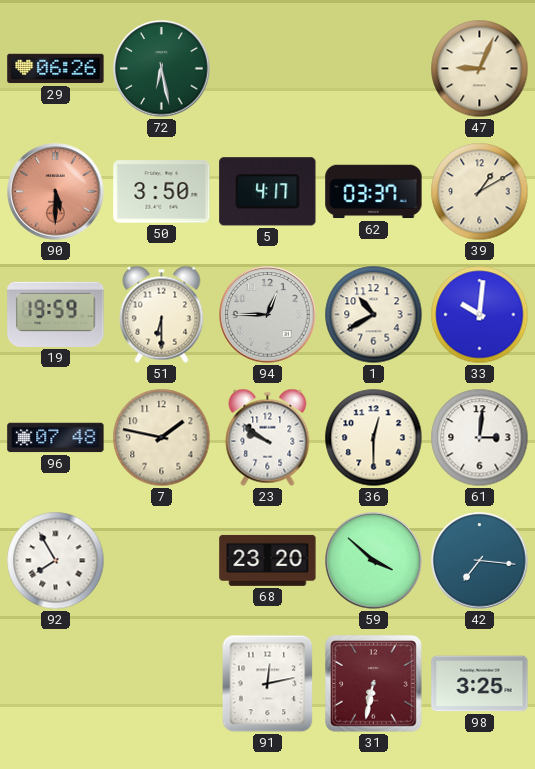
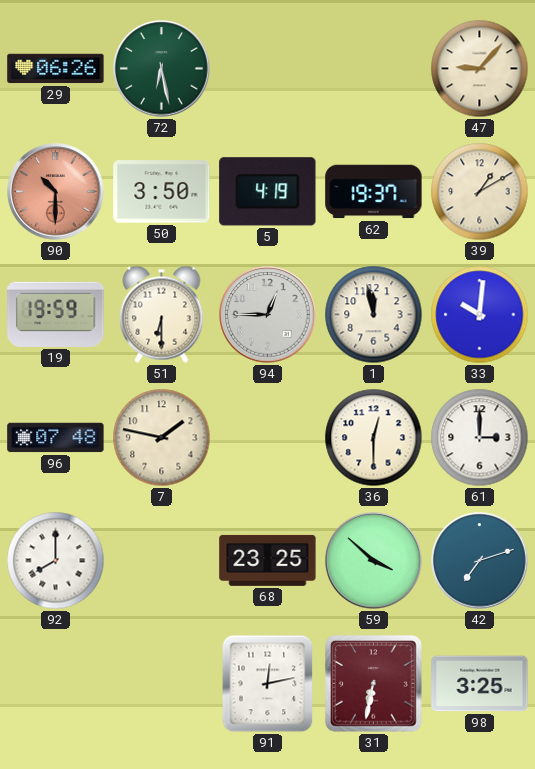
47: 9:04 -> 9:07
90: 5:30 -> 10:30
5: 4:17 -> 4:19
62: 03:37 -> 19:37
1: 10:40 -> 11:58
23: 9:51 -> none
61: 3:01 -> 3:00
92: 7:55 -> 8:00
68: 23:20 -> 23:25
42: 7:16 -> 7:12
